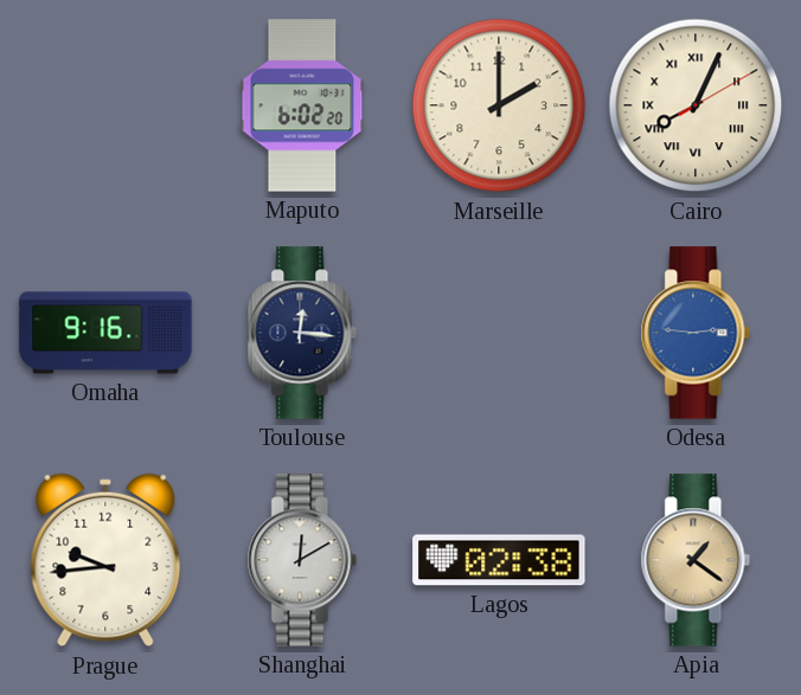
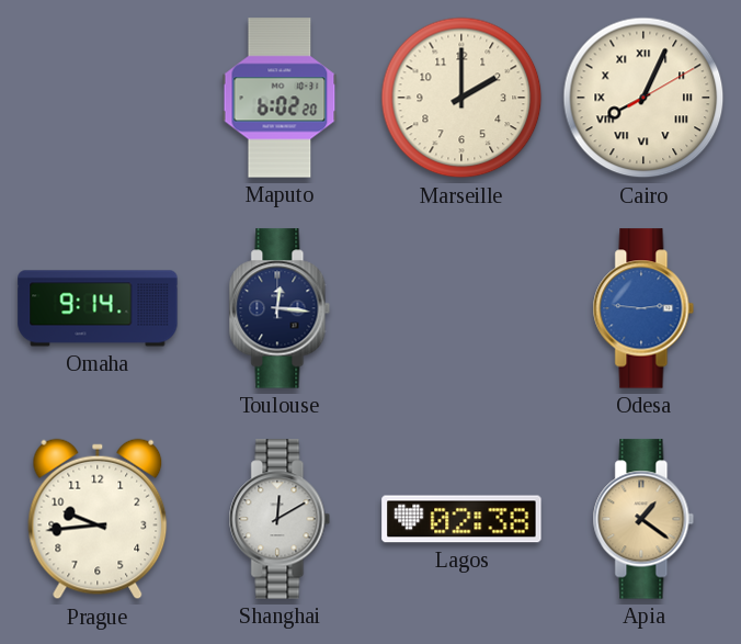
Omaha: 9:16 -> 9:14
